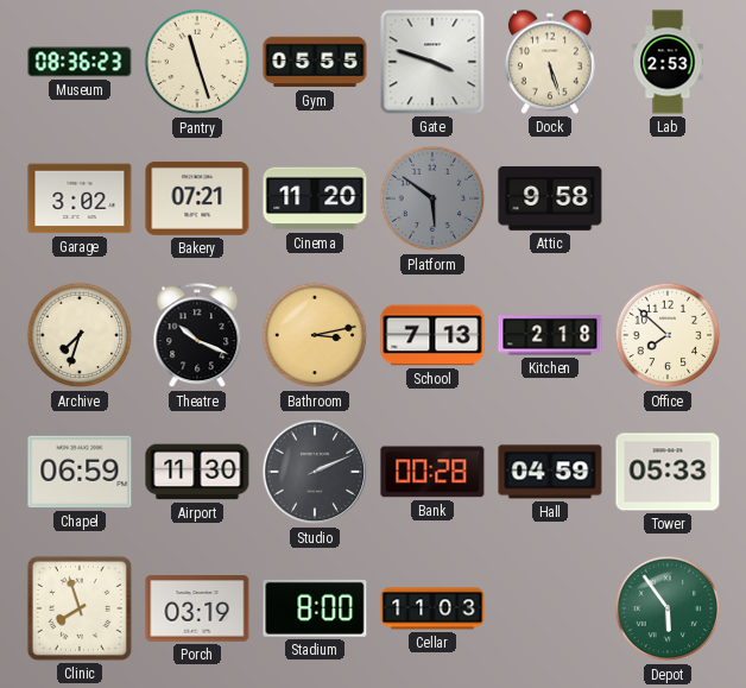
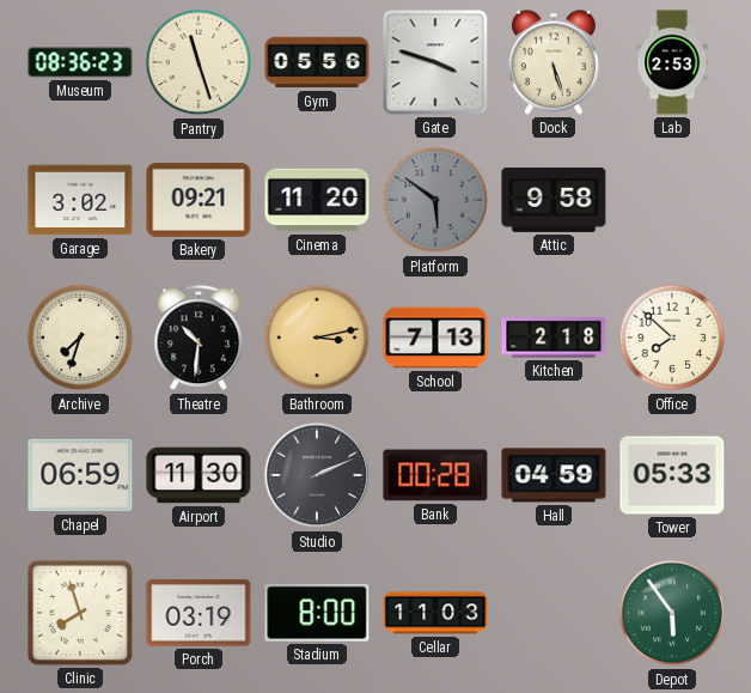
Gym: 05:55 -> 05:56
Bakery: 07:21 -> 09:21
Theatre: 10:19 -> 10:31
